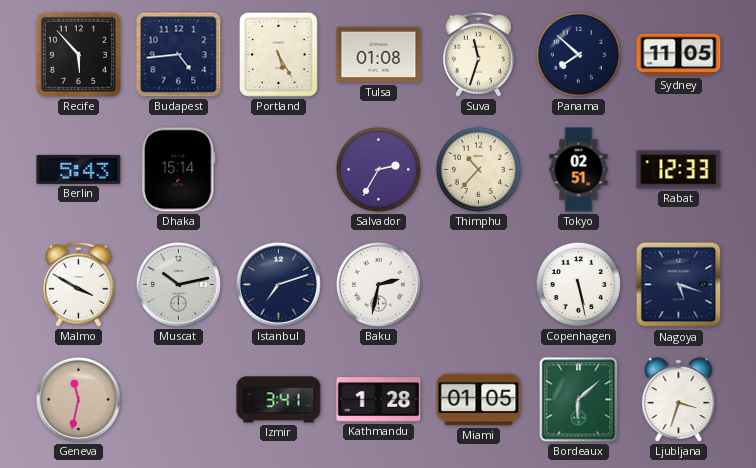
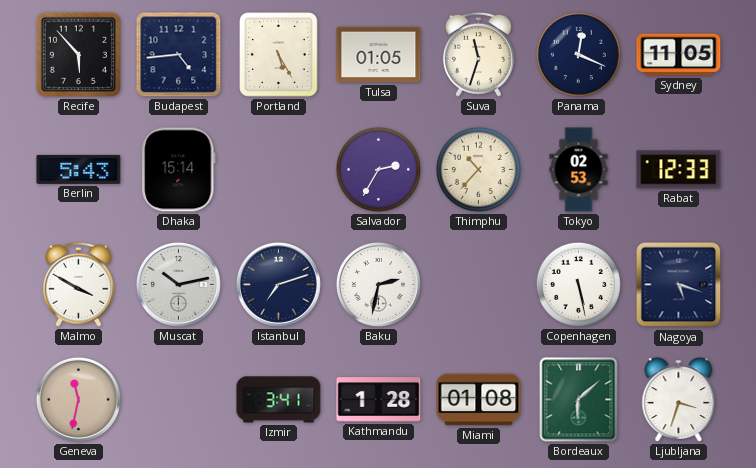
Tulsa: 01:08 -> 01:05
Panama: 7:52 -> 12:19
Tokyo: 02:51 -> 02:53
Miami: 01:05 -> 01:08
